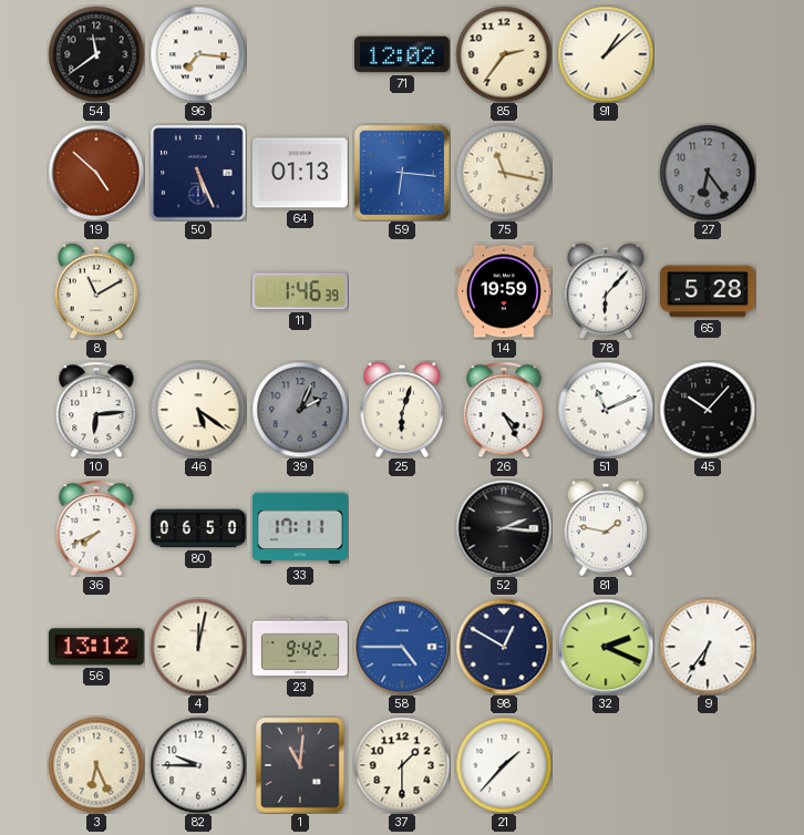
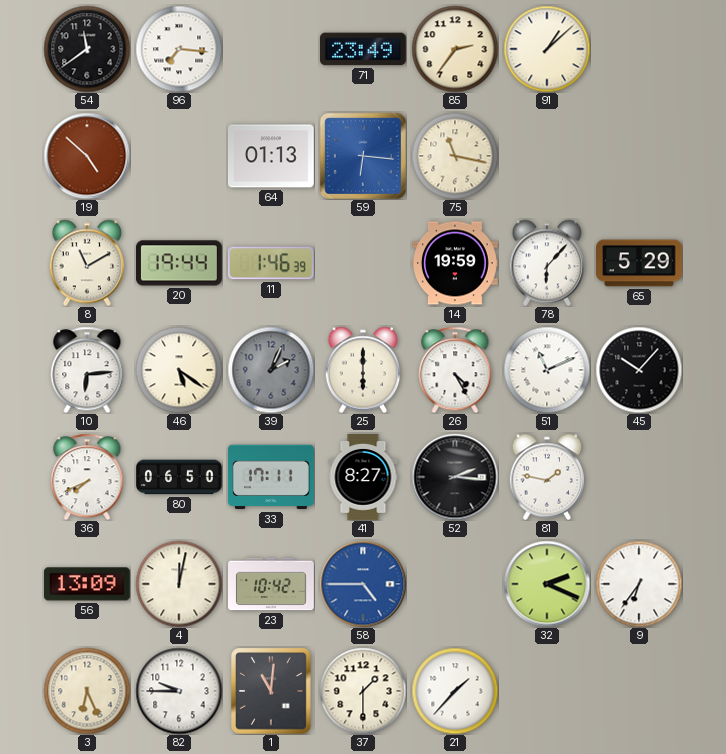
71: 12:02 -> 23:49
50: 5:26 -> none
27: 6:24 -> none
20: none -> 19:44
65: 5:28 -> 5:29
25: 6:03 -> 6:00
41: none -> 8:27
56: 13:12 -> 13:09
23: 9:42 -> 10:42
98: 12:50 -> none
